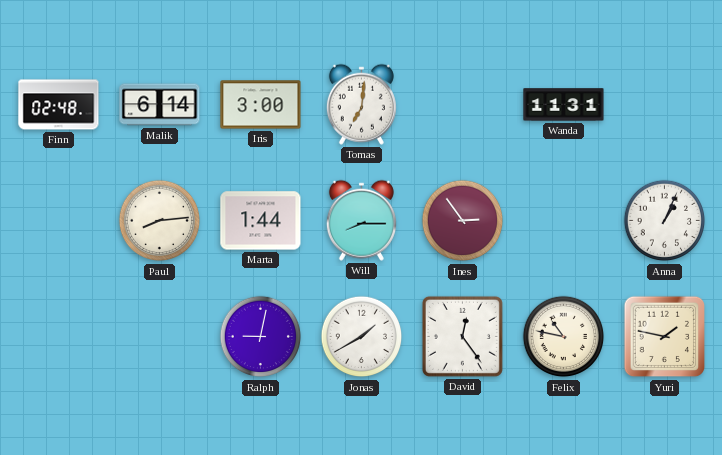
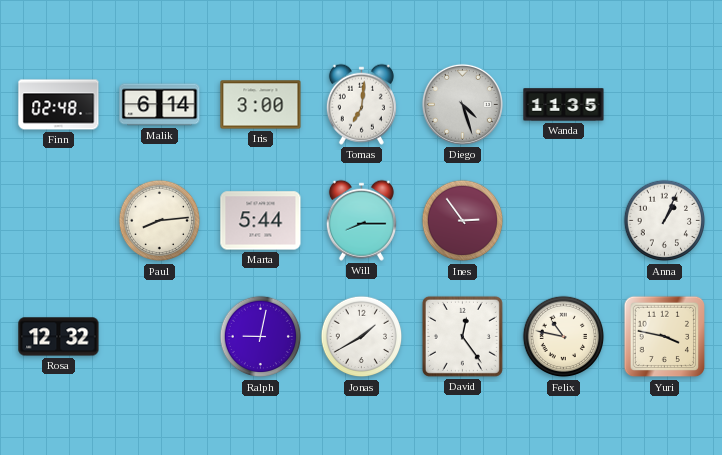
Diego: none -> 4:27
Wanda: 11:31 -> 11:35
Marta: 1:44 -> 5:44
Rosa: none -> 12:32
Yuri: 1:47 -> 3:47
